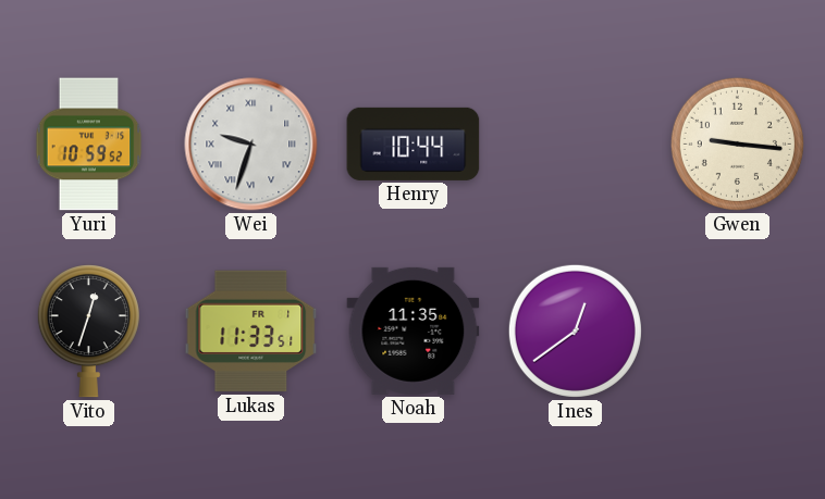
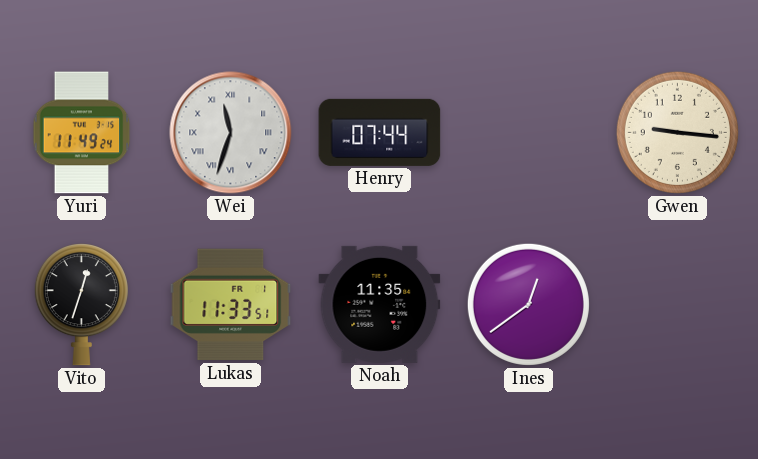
Yuri: 10:59 -> 11:49
Wei: 9:33 -> 11:33
Henry: 10:44 -> 07:44
